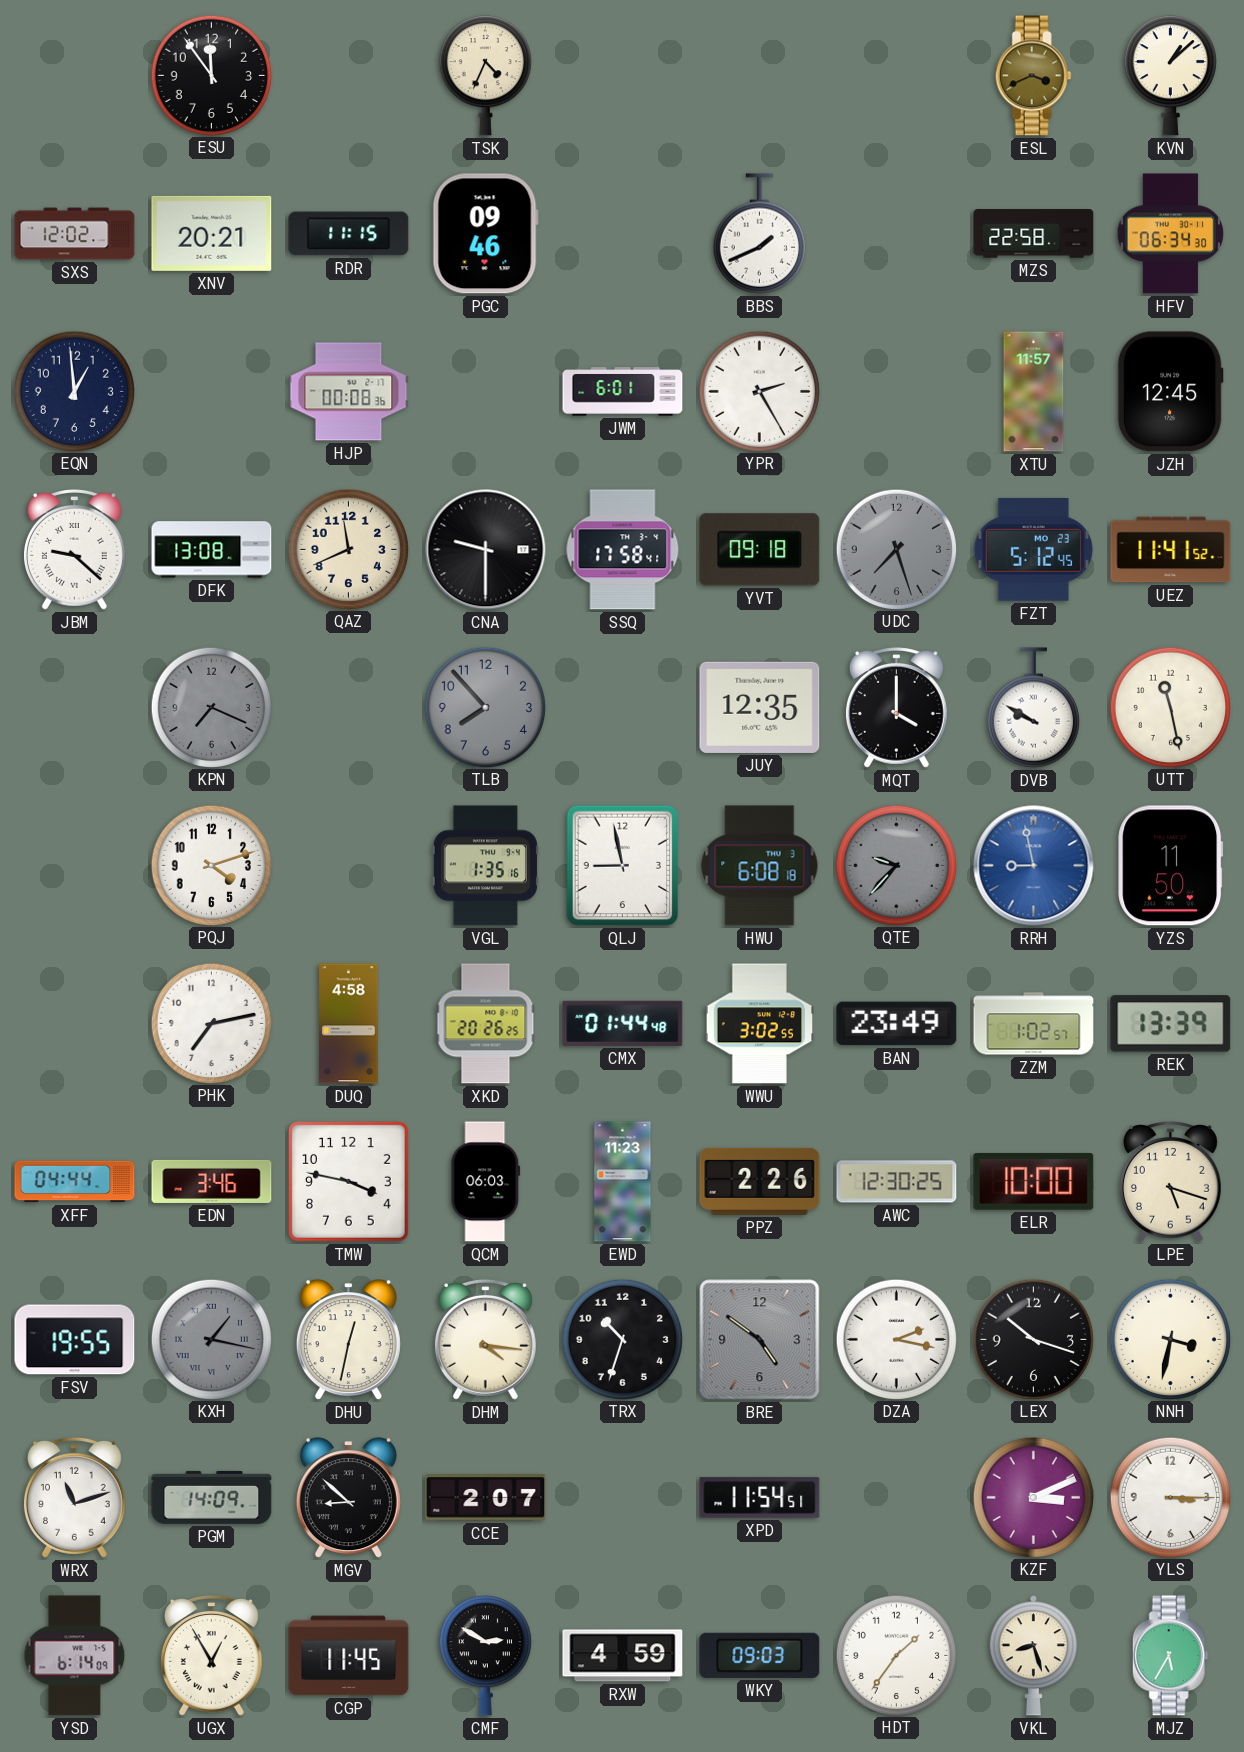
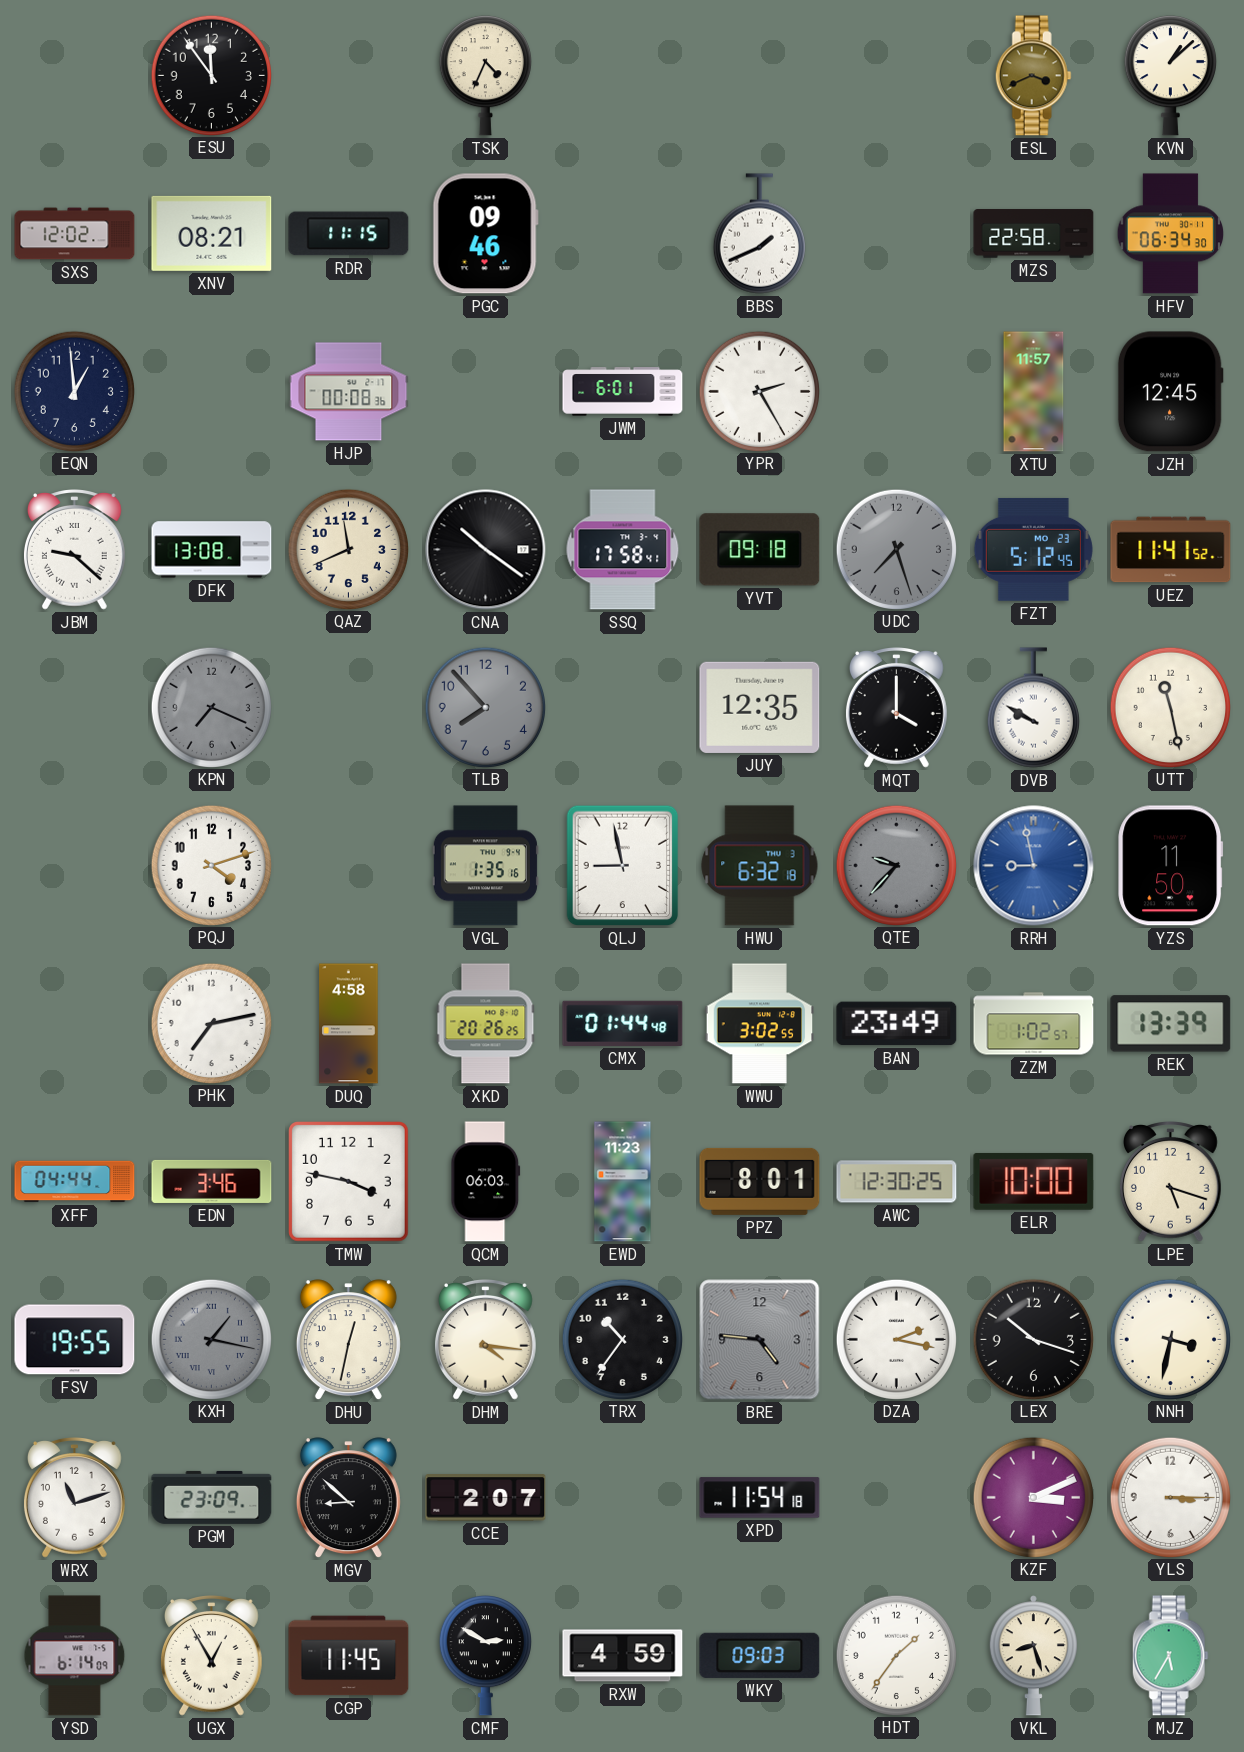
XNV: 20:21 -> 08:21
CNA: 9:30 -> 10:21
HWU: 6:08 -> 6:32
PPZ: 2:26 -> 8:01
TRX: 10:33 -> 10:36
BRE: 4:51 -> 4:46
PGM: 14:09 -> 23:09
XPD: 11:54:51 -> 11:54:18
